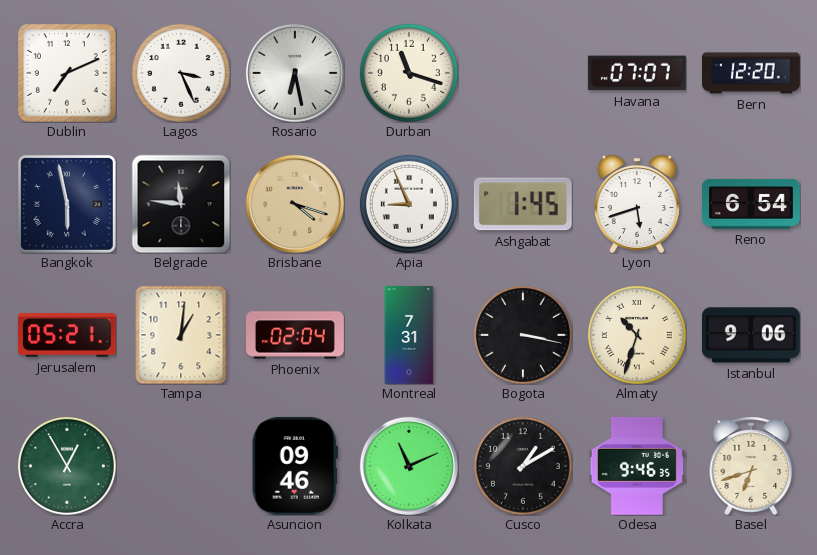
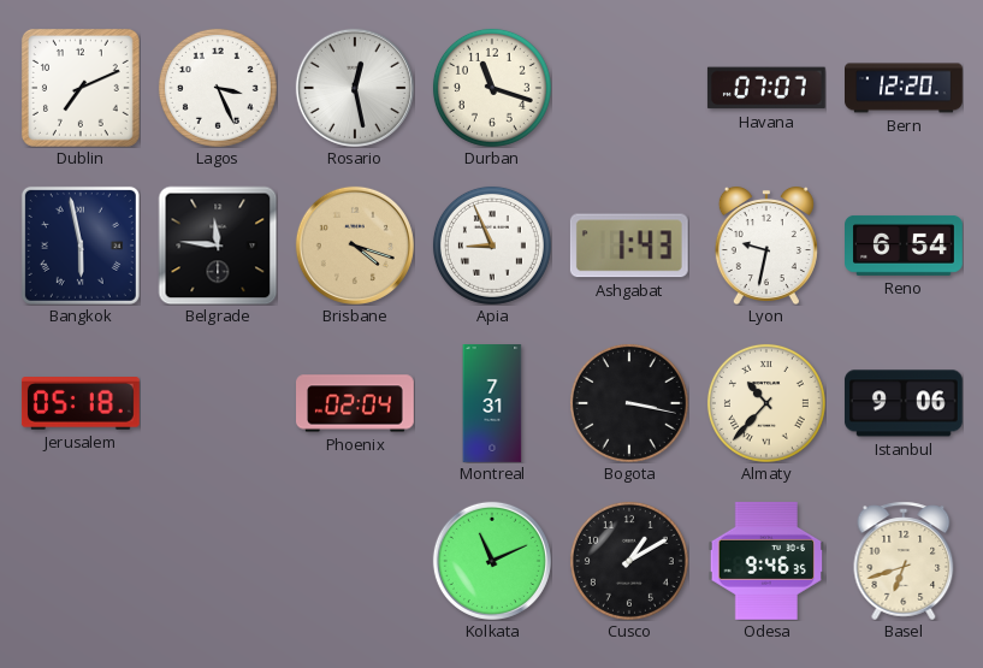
Rosario: 6:28 -> 12:28
Ashgabat: 1:45 -> 1:43
Lyon: 5:42 -> 9:32
Jerusalem: 05:21 -> 05:18
Tampa: 1:01 -> none
Almaty: 10:33 -> 10:37
Accra: 12:55 -> none
Asuncion: 09:46 -> none
